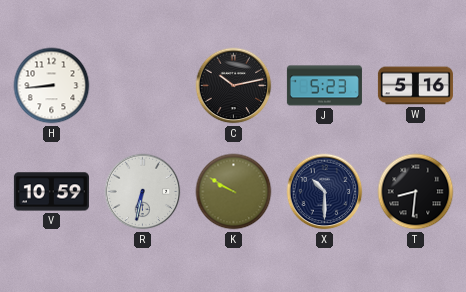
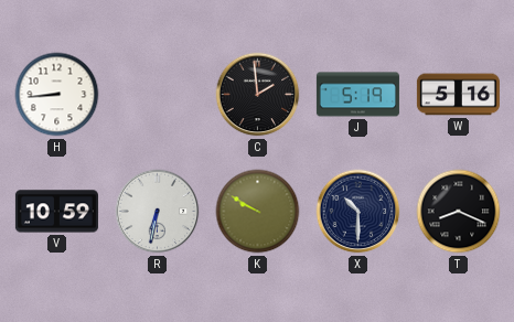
C: 10:13 -> 1:59
J: 5:23 -> 5:19
T: 8:31 -> 8:19
